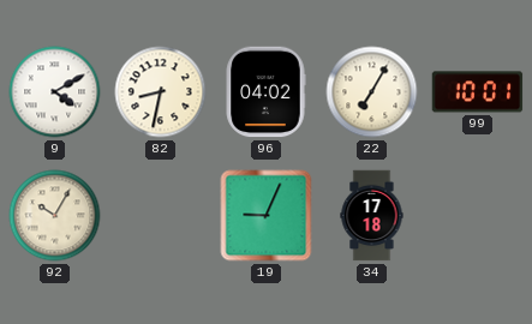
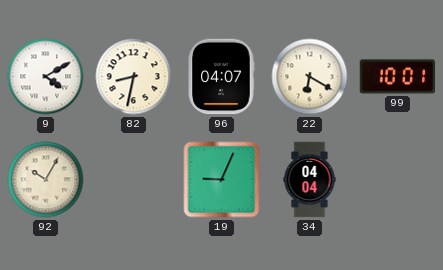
96: 04:02 -> 04:07
22: 7:05 -> 6:20
34: 17:18 -> 04:04
